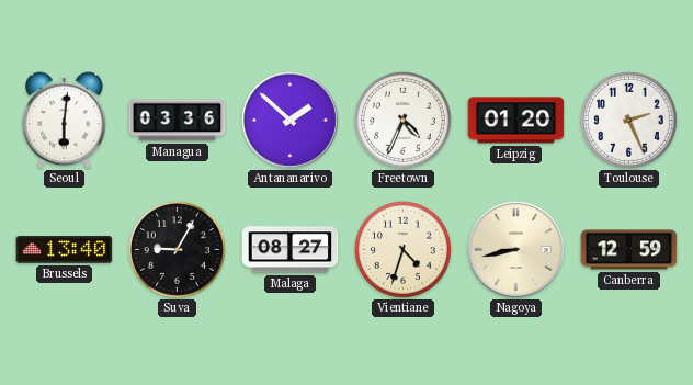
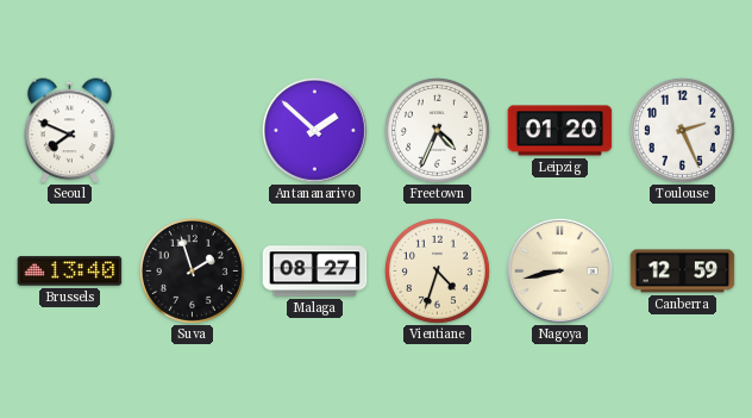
Seoul: 6:01 -> 7:49
Managua: 03:36 -> none
Suva: 9:05 -> 1:57
